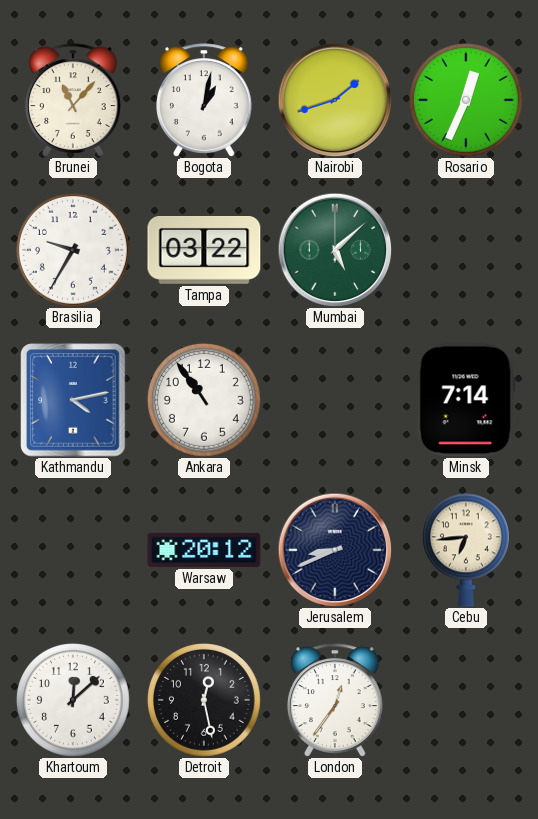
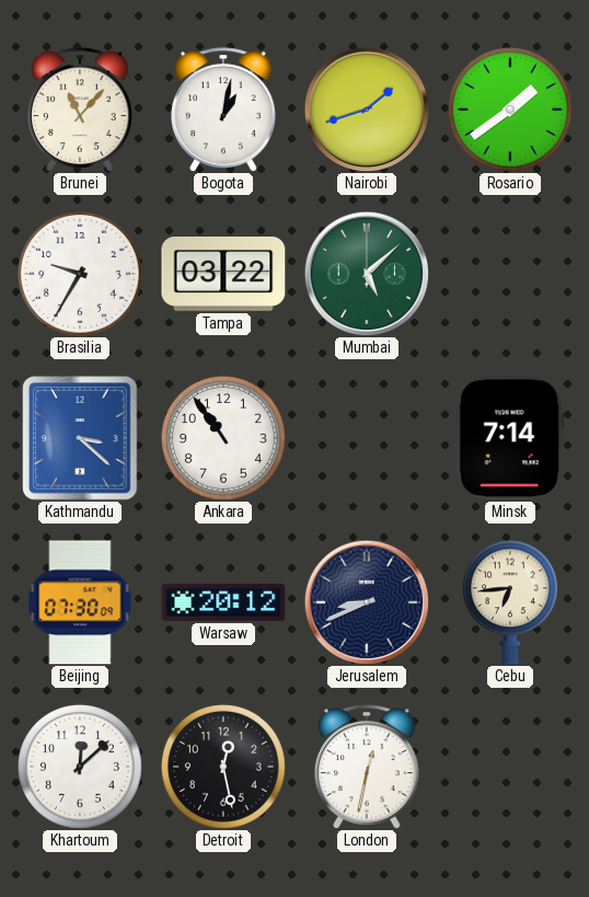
Rosario: 12:34 -> 1:39
Kathmandu: 4:13 -> 3:22
Beijing: none -> 07:30
London: 12:36 -> 12:32
